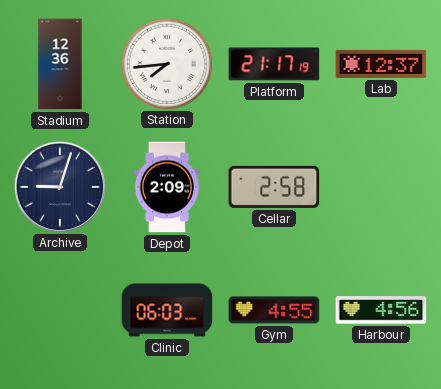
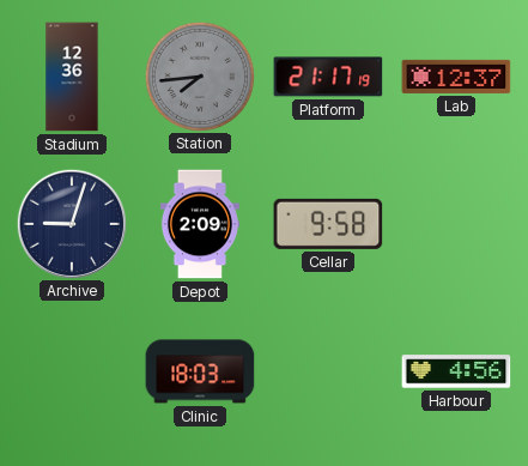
Station dial: white -> grey
Cellar: 2:58 -> 9:58
Clinic: 06:03 -> 18:03
Gym: 4:55 -> none
